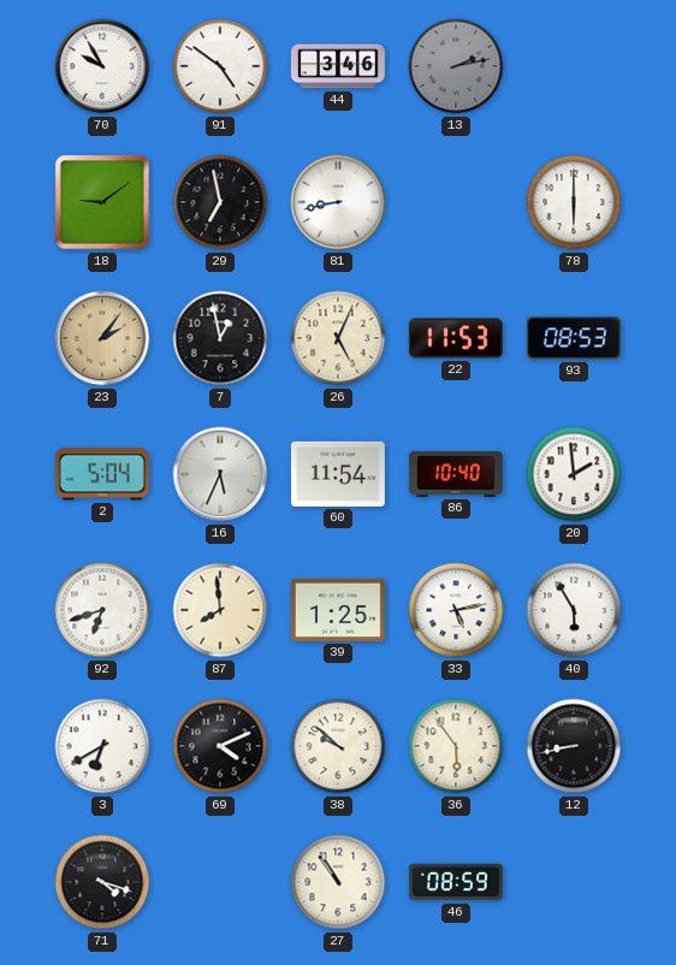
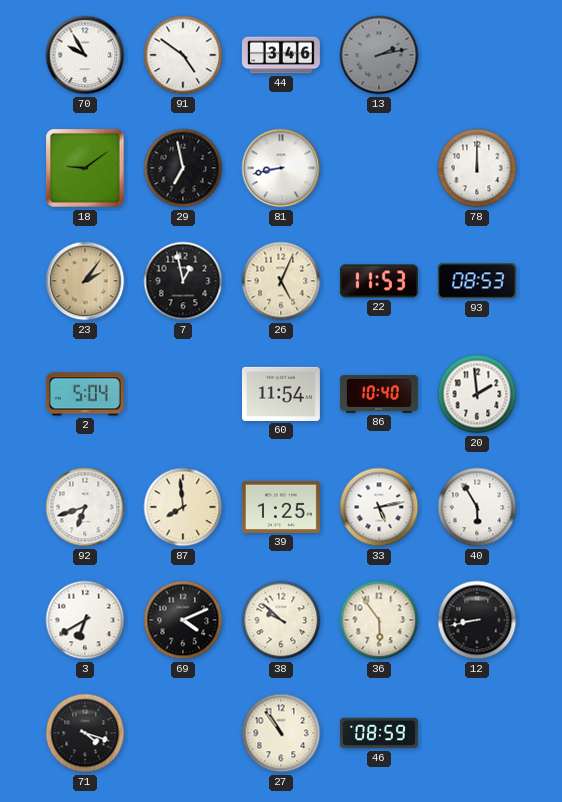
78: 6:00 -> 12:00
16: 5:34 -> none
